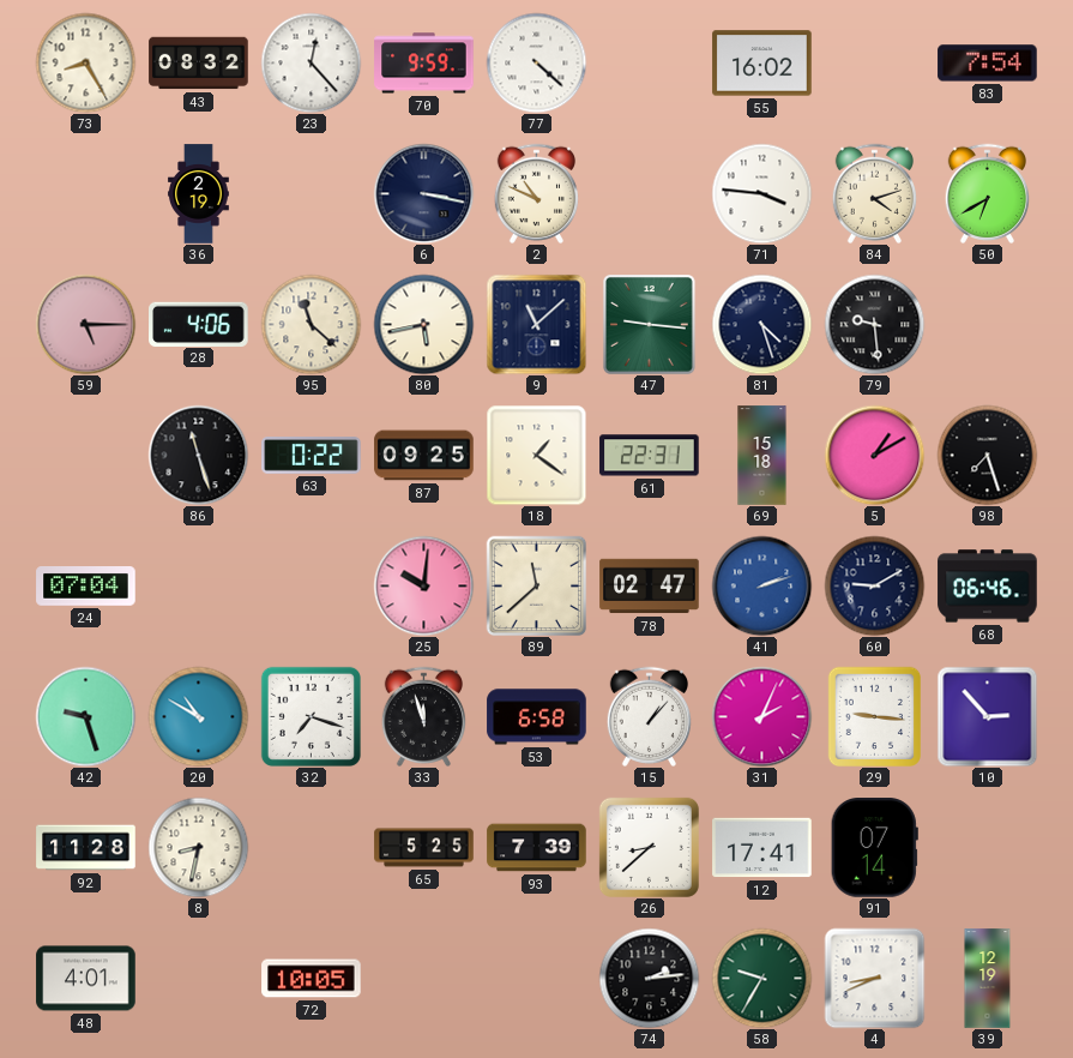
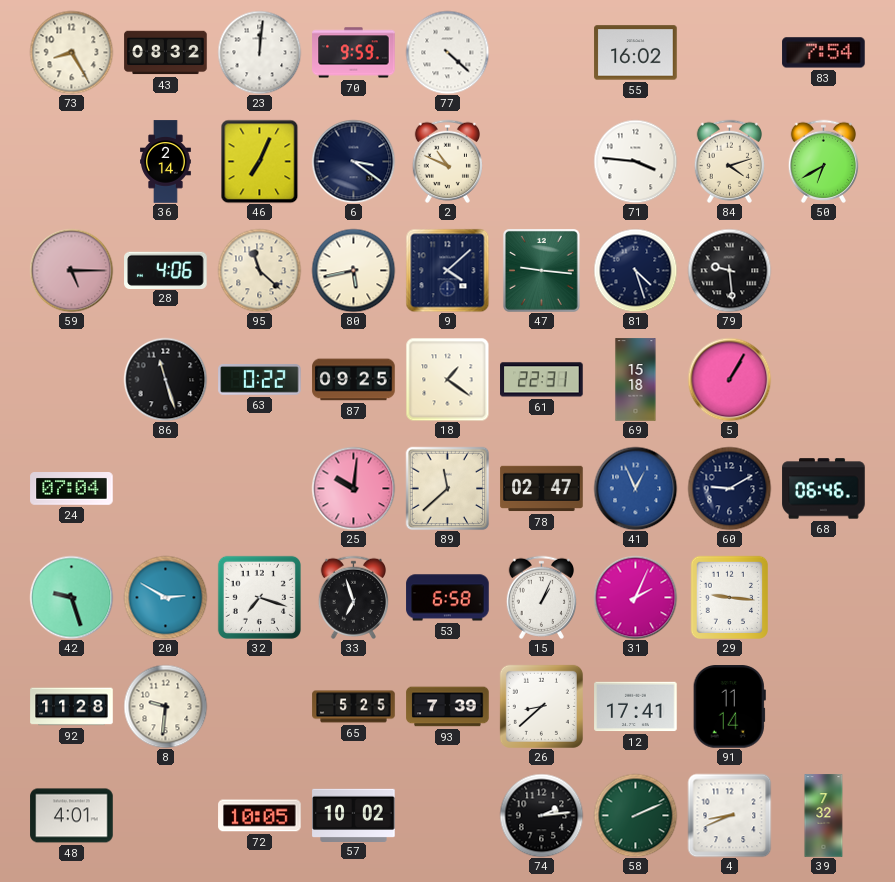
23: 12:23 -> 12:01
36: 2:19 -> 2:14
46: none -> 7:04
6: 3:17 -> 3:21
9: 11:08 -> 4:08
5: 1:10 -> 1:05
98: 7:27 -> none
41: 2:12 -> 12:56
20: 10:50 -> 2:50
33: 11:57 -> 6:57
15: 1:07 -> 1:04
10: 2:53 -> none
8: 8:32 -> 9:31
91: 07:14 -> 11:14
57: none -> 10:02
58: 9:35 -> 2:11
39: 12:19 -> 7:32
